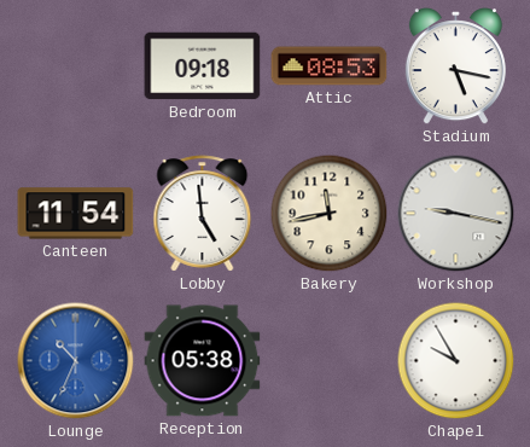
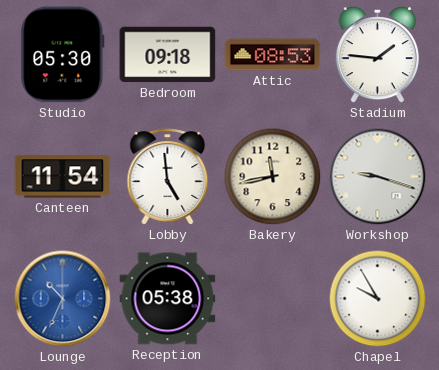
Studio: none -> 05:30
Stadium: 5:17 -> 1:46
Workshop: 9:17 -> 9:18
